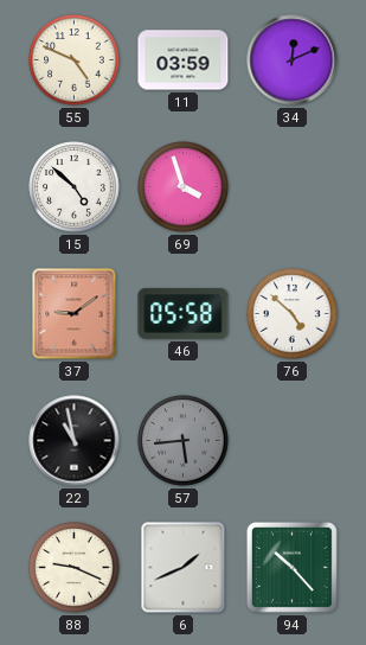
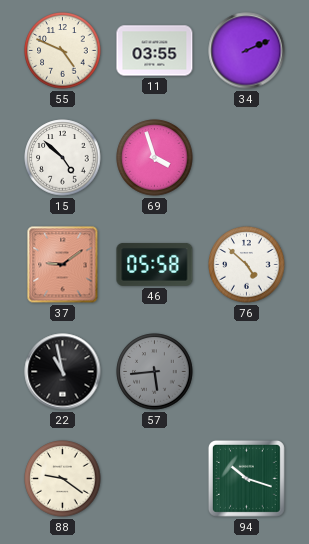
11: 03:59 -> 03:55
34: 12:11 -> 2:11
88: 9:19 -> 9:21
6: 1:41 -> none
94: 10:23 -> 10:18
